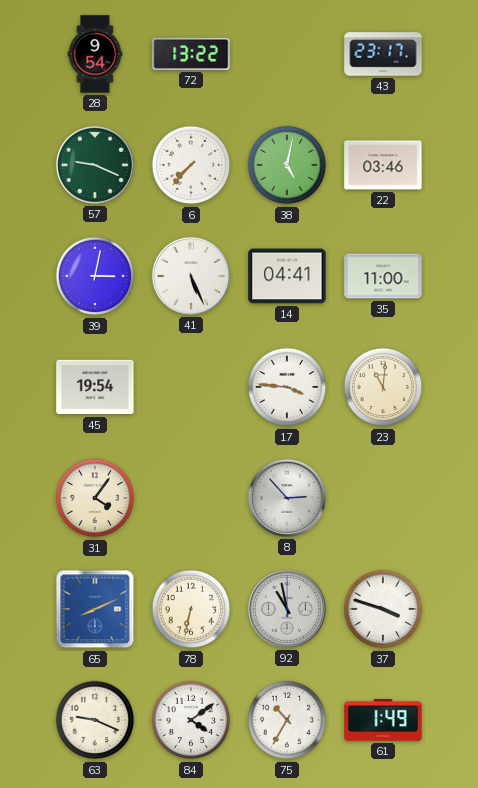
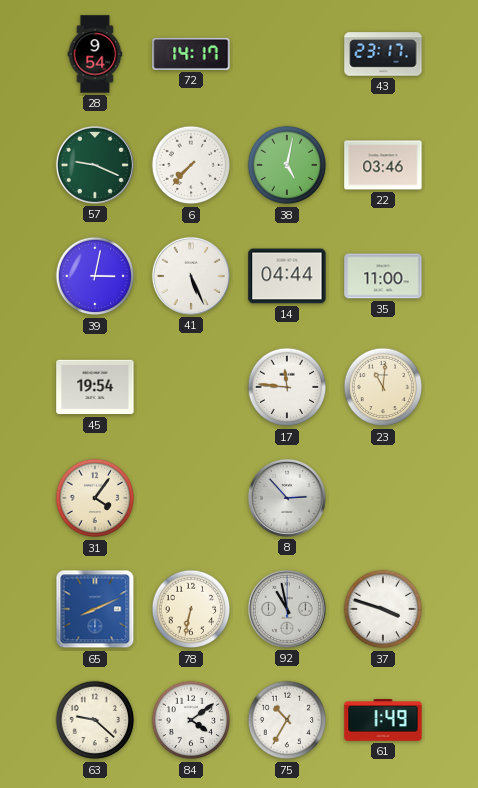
72: 13:22 -> 14:17
14: 04:41 -> 04:44
17: 3:46 -> 11:46
63: 9:19 -> 9:22
